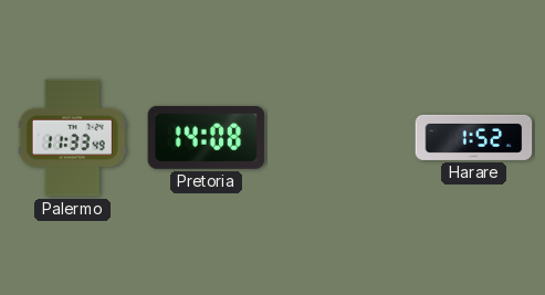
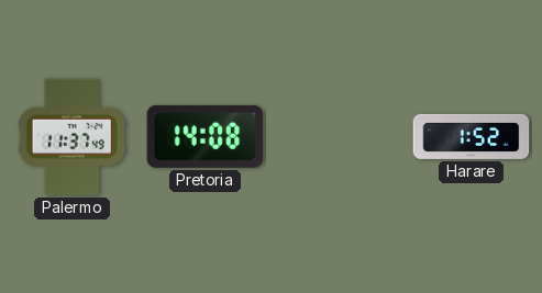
Palermo: 11:33 -> 11:37
